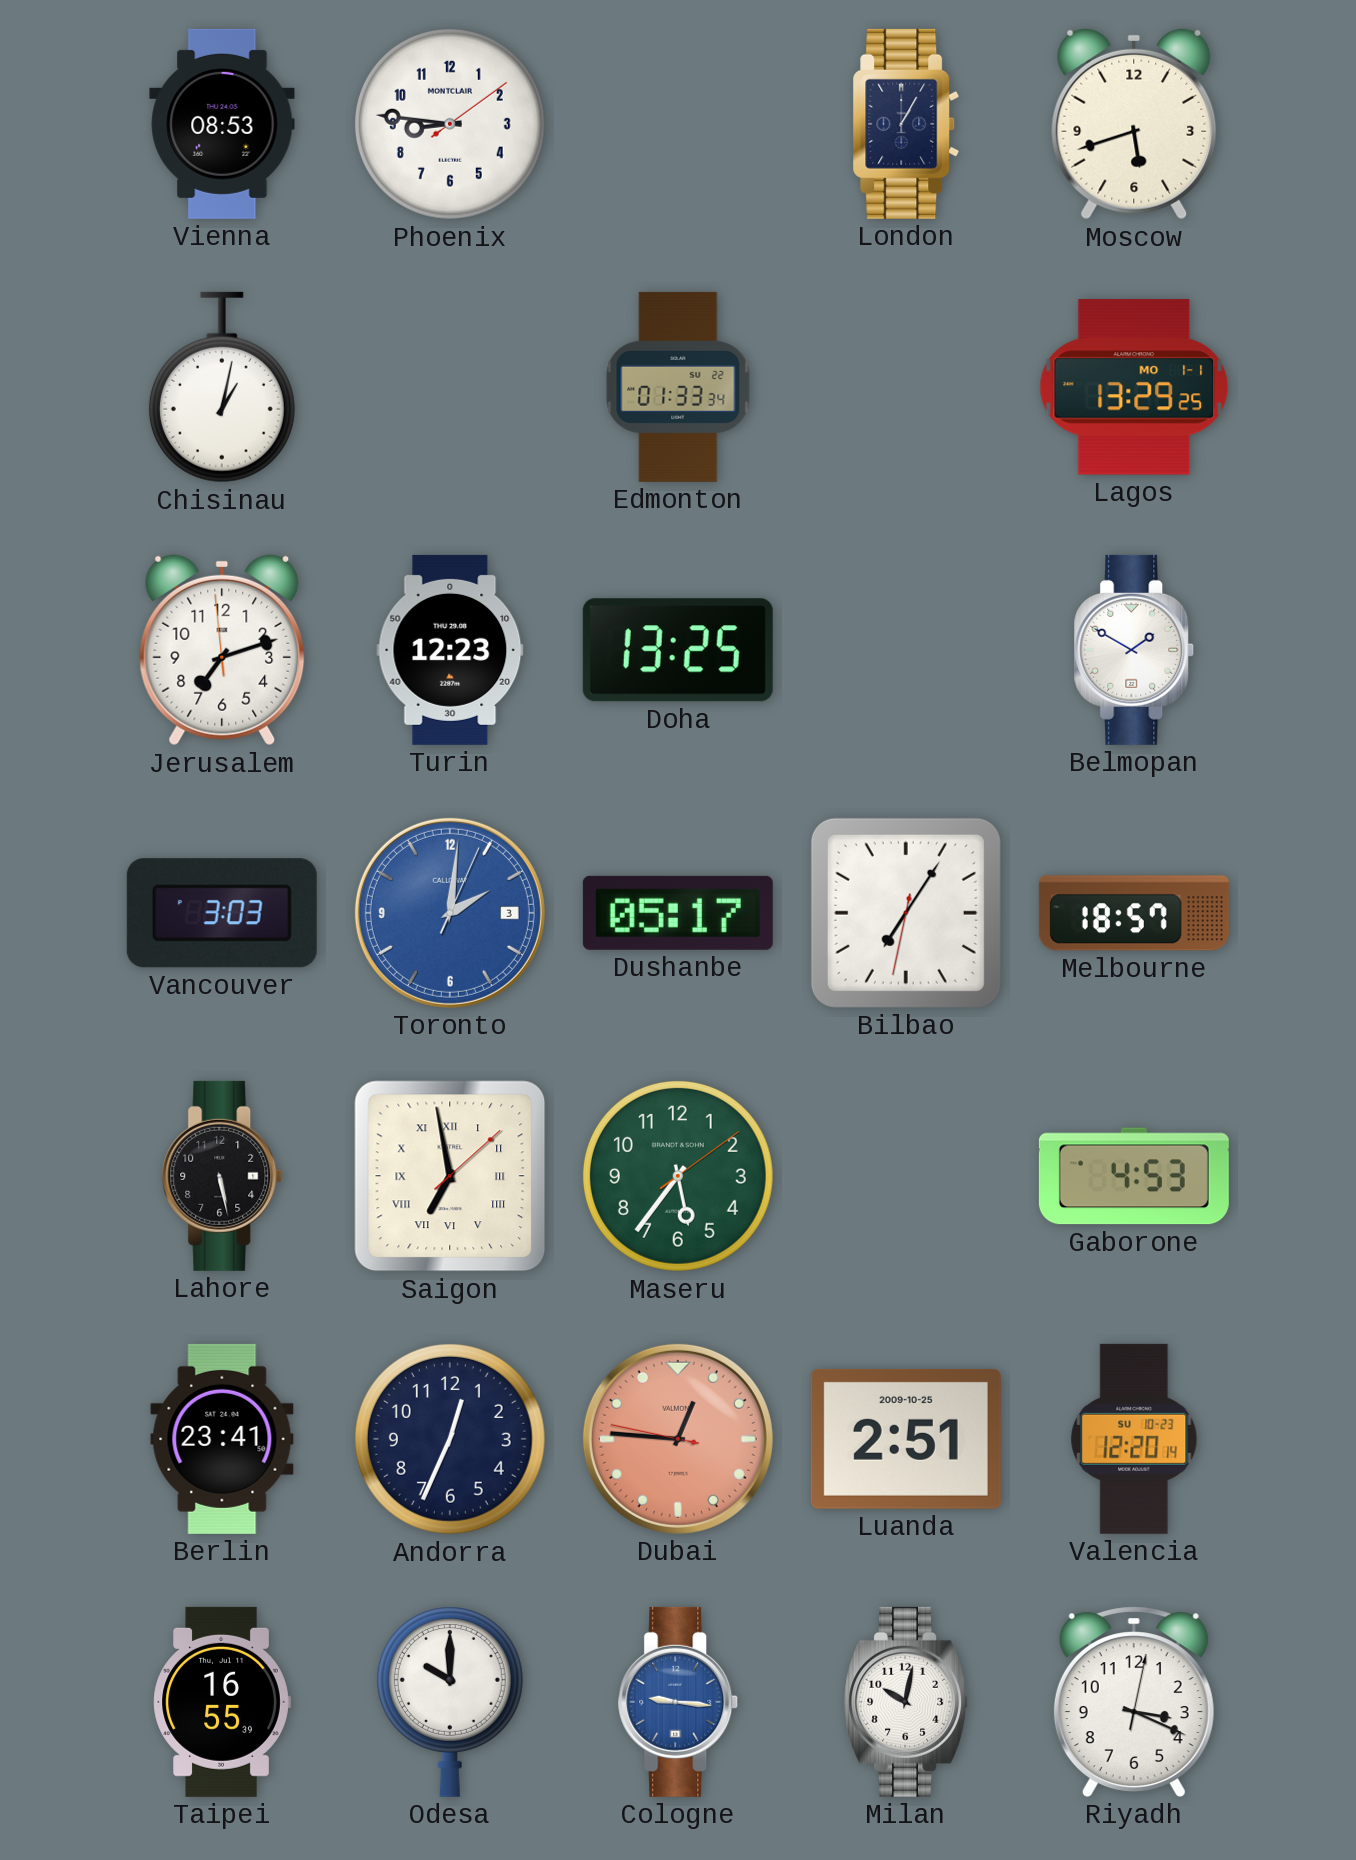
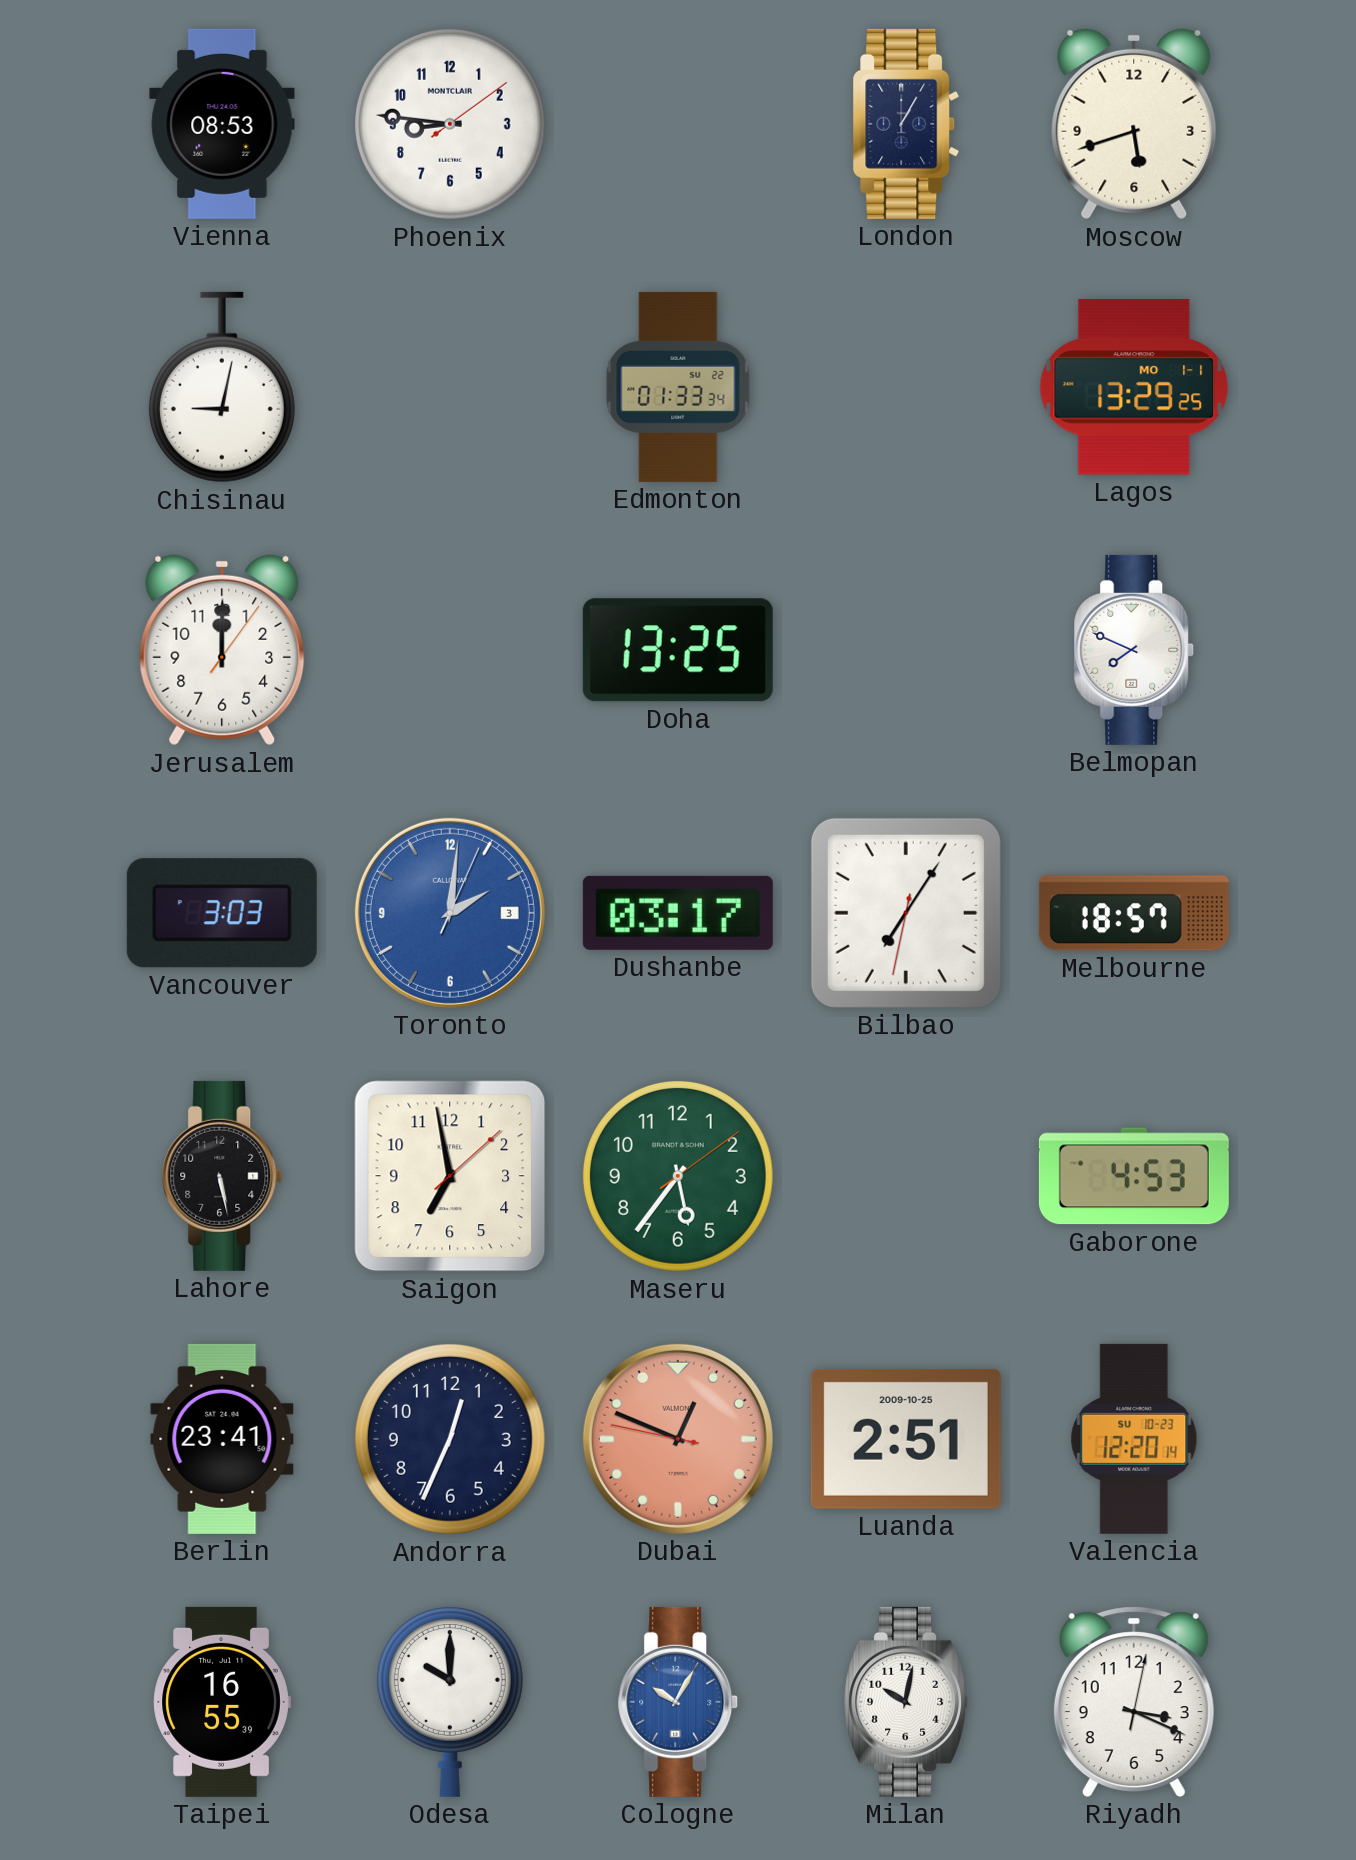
Chisinau: 1:02 -> 9:02
Jerusalem: 7:11 -> 12:00
Turin: 12:23 -> none
Belmopan: 1:50 -> 7:49
Dushanbe: 05:17 -> 03:17
Saigon numerals: Roman -> Arabic
Dubai: 12:45 -> 12:48
Cologne: 9:16 -> 10:05
